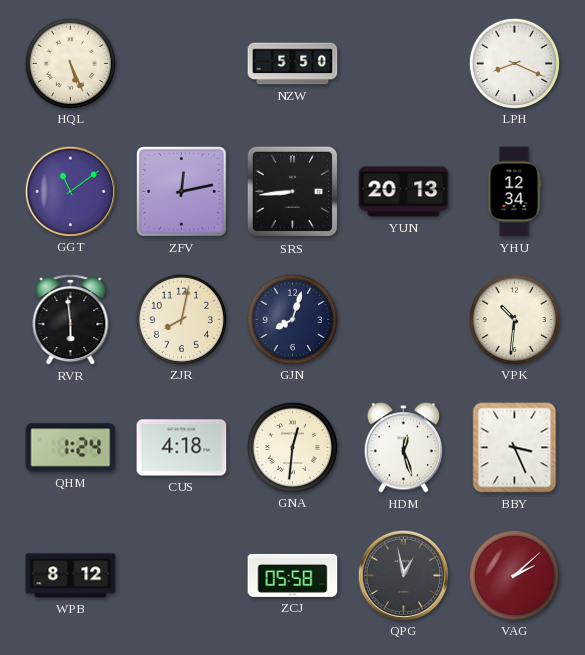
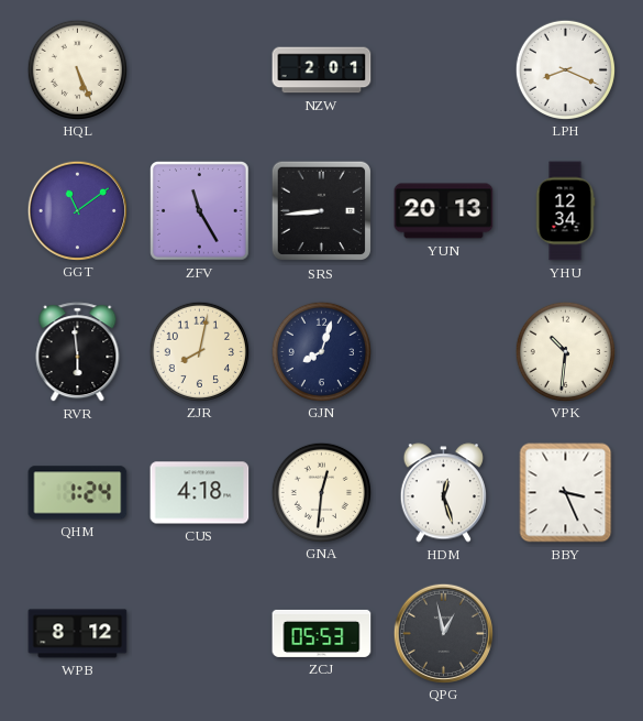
NZW: 5:50 -> 2:01
ZFV: 12:13 -> 11:25
ZCJ: 05:58 -> 05:53
VAG: 2:08 -> none
